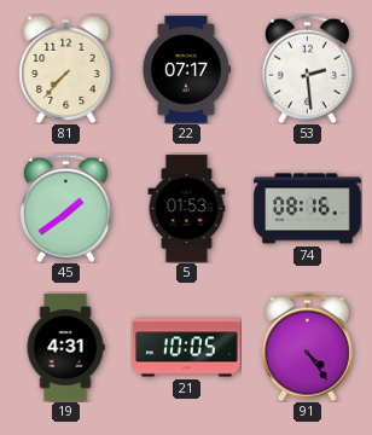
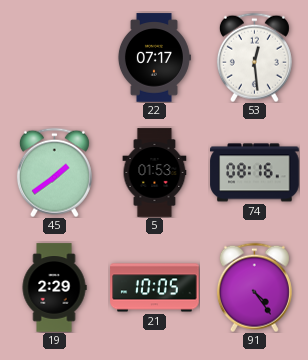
81: 7:37 -> none
53: 2:29 -> 12:29
19: 4:31 -> 2:29
